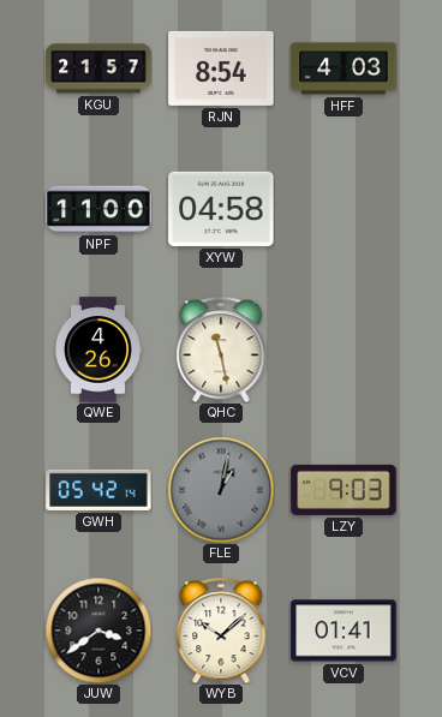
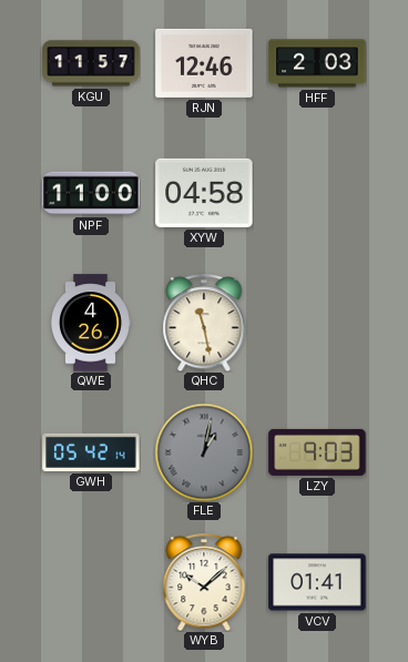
KGU: 21:57 -> 11:57
RJN: 8:54 -> 12:46
HFF: 4:03 -> 2:03
JUW: 3:39 -> none
